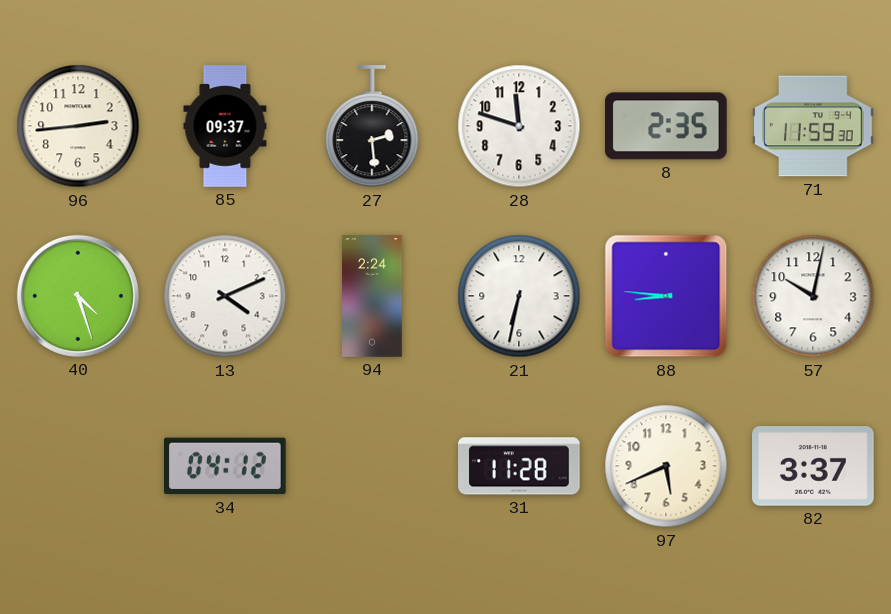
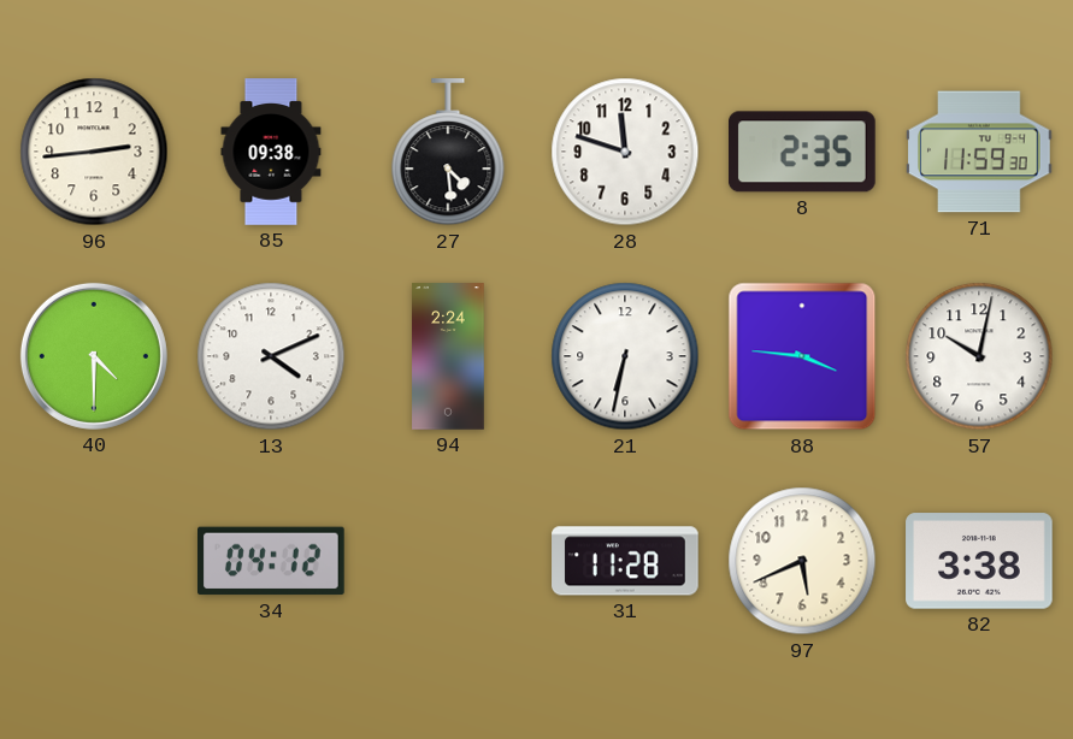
85: 09:37 -> 09:38
27: 2:29 -> 4:29
40: 4:27 -> 4:30
88: 8:46 -> 3:46
82: 3:37 -> 3:38
